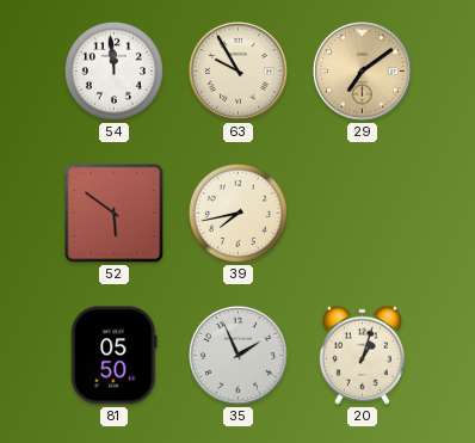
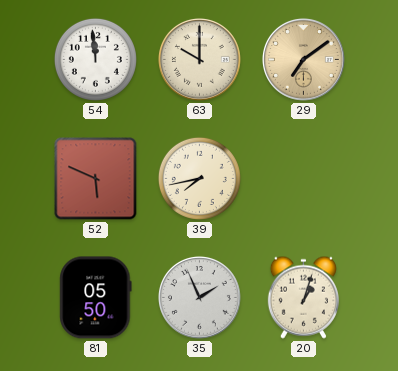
63: 9:55 -> 10:00
52: 5:51 -> 5:49
